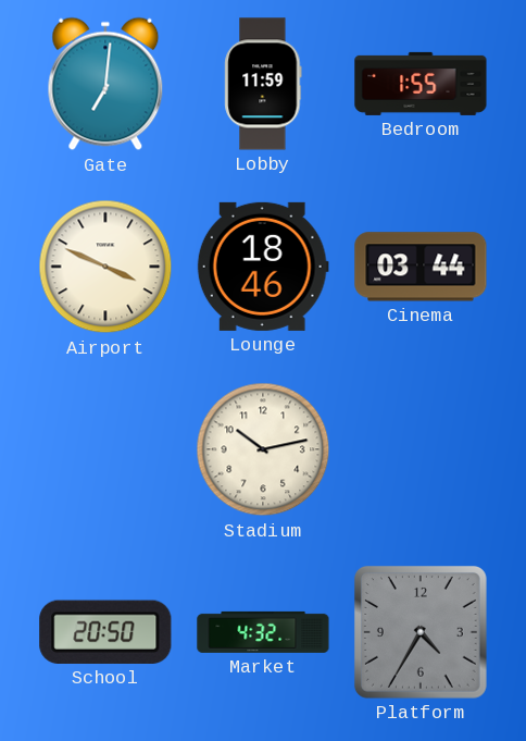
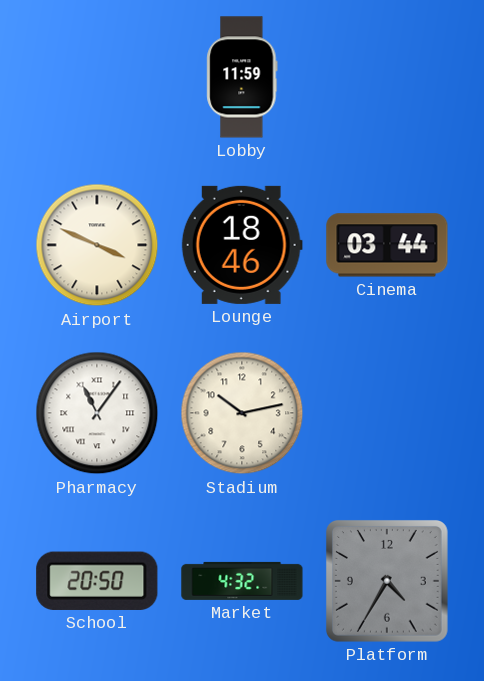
Gate: 7:01 -> none
Bedroom: 1:55 -> none
Pharmacy: none -> 11:06
